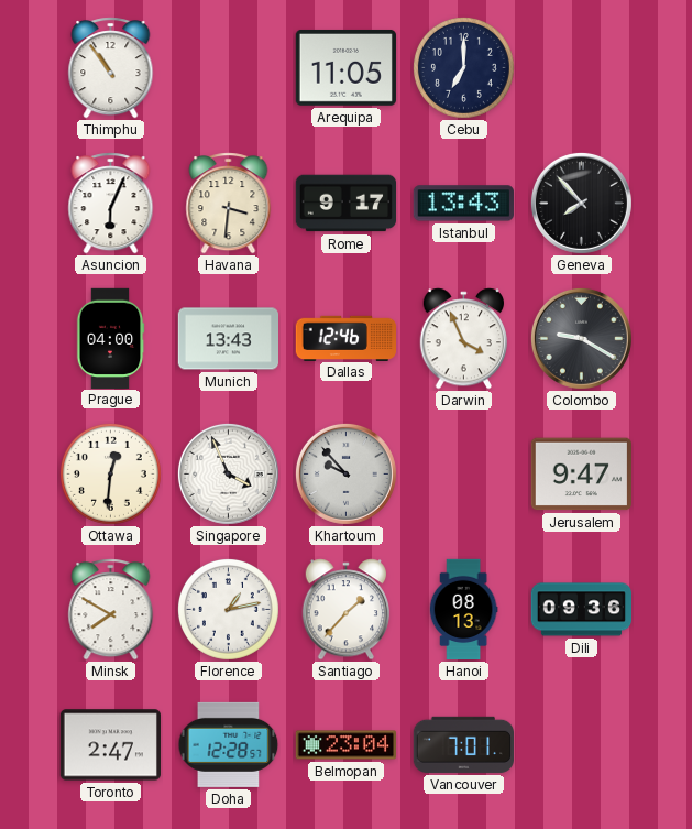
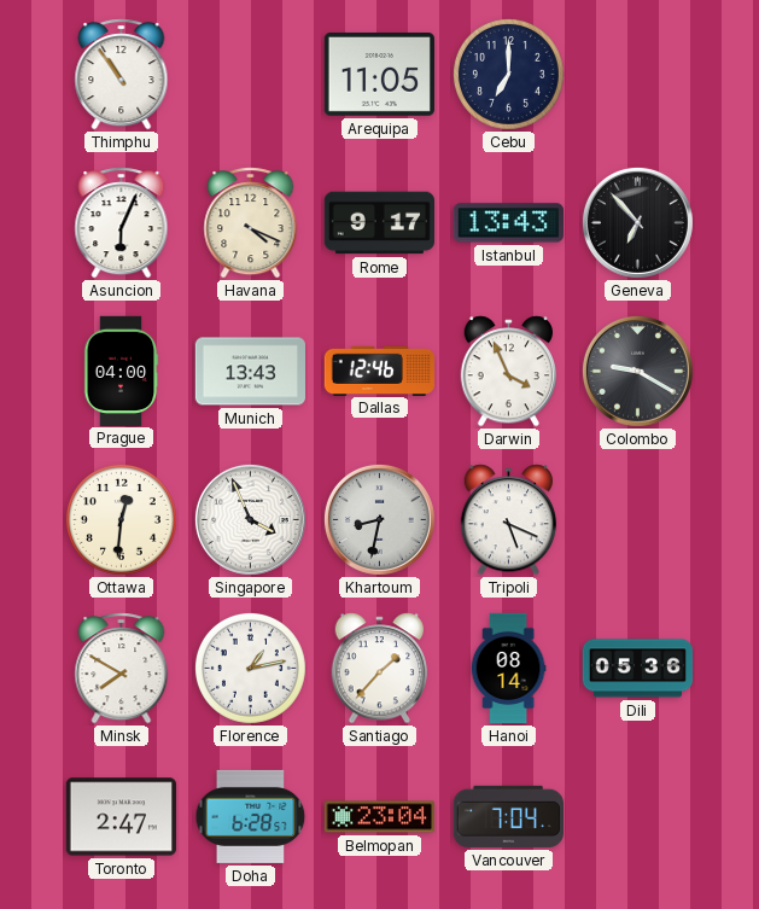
Havana: 3:31 -> 4:19
Geneva: 7:53 -> 6:53
Khartoum: 9:53 -> 8:32
Tripoli: none -> 5:19
Jerusalem: 9:47 -> none
Hanoi: 08:13 -> 08:14
Dili: 09:36 -> 05:36
Doha: 12:28 -> 6:28
Vancouver: 7:01 -> 7:04
